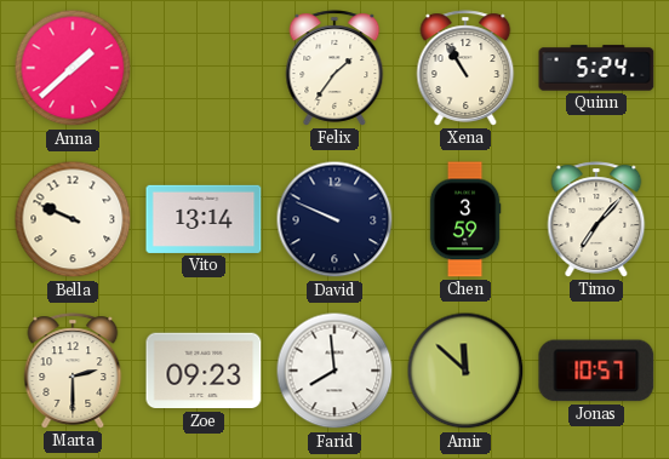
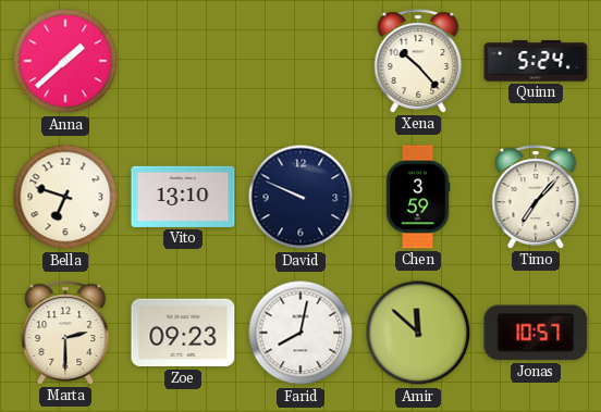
Felix: 1:36 -> none
Xena: 10:55 -> 10:23
Bella: 9:49 -> 6:48
Vito: 13:14 -> 13:10
Farid: 7:59 -> 8:02
